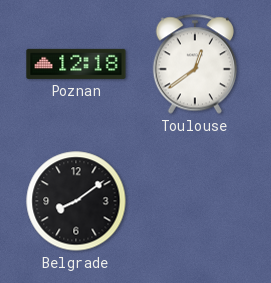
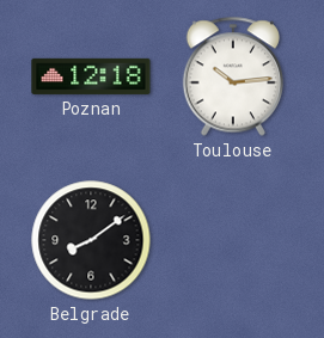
Toulouse: 12:39 -> 10:14
